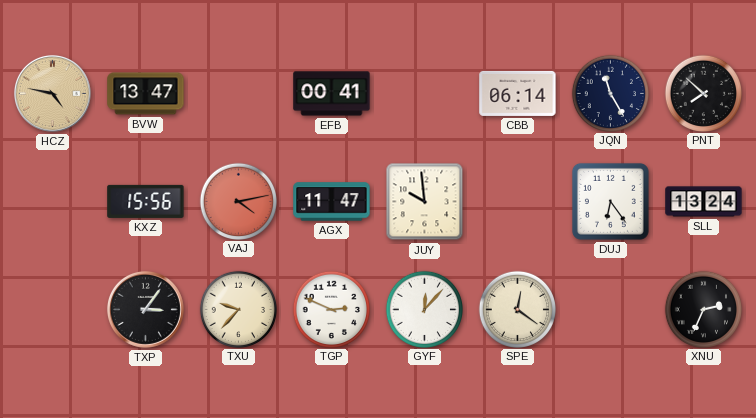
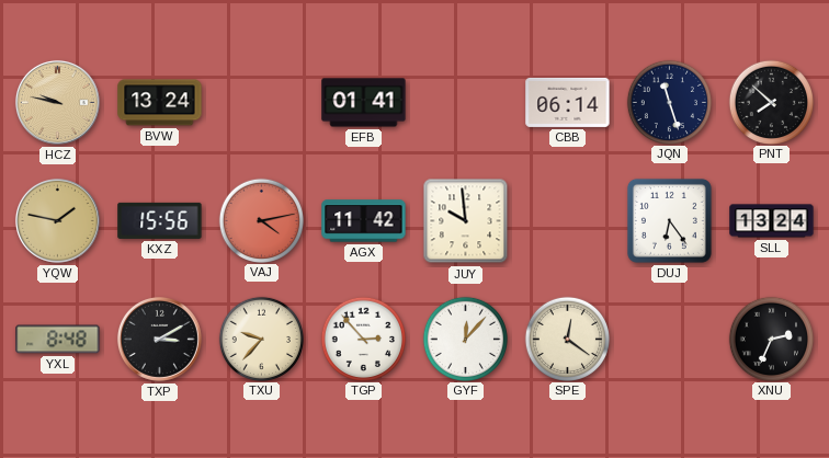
HCZ: 4:47 -> 9:47
BVW: 13:47 -> 13:24
EFB: 00:41 -> 01:41
JQN: 11:25 -> 11:27
YQW: none -> 1:47
AGX: 11:47 -> 11:42
YXL: none -> 8:48
TXP: 3:06 -> 3:10
TGP: 2:49 -> 2:53
